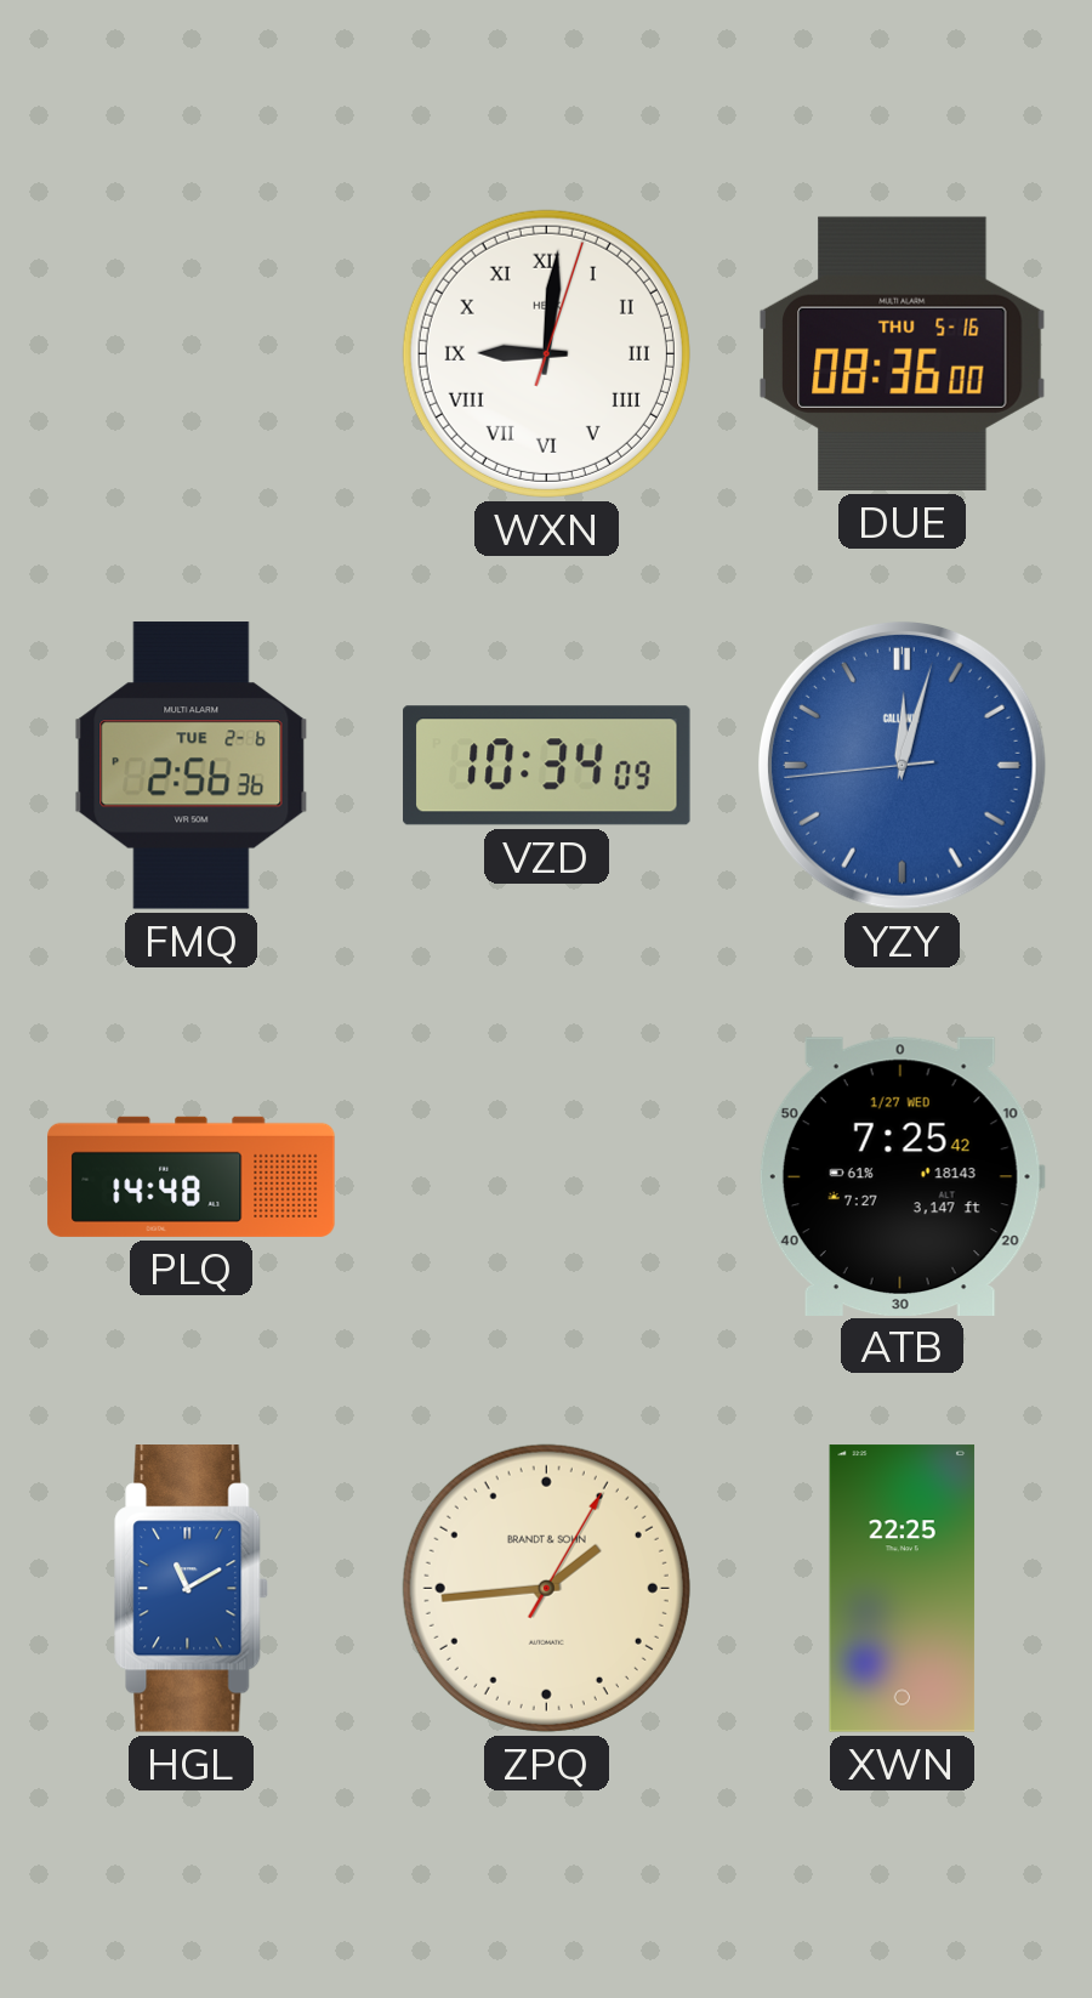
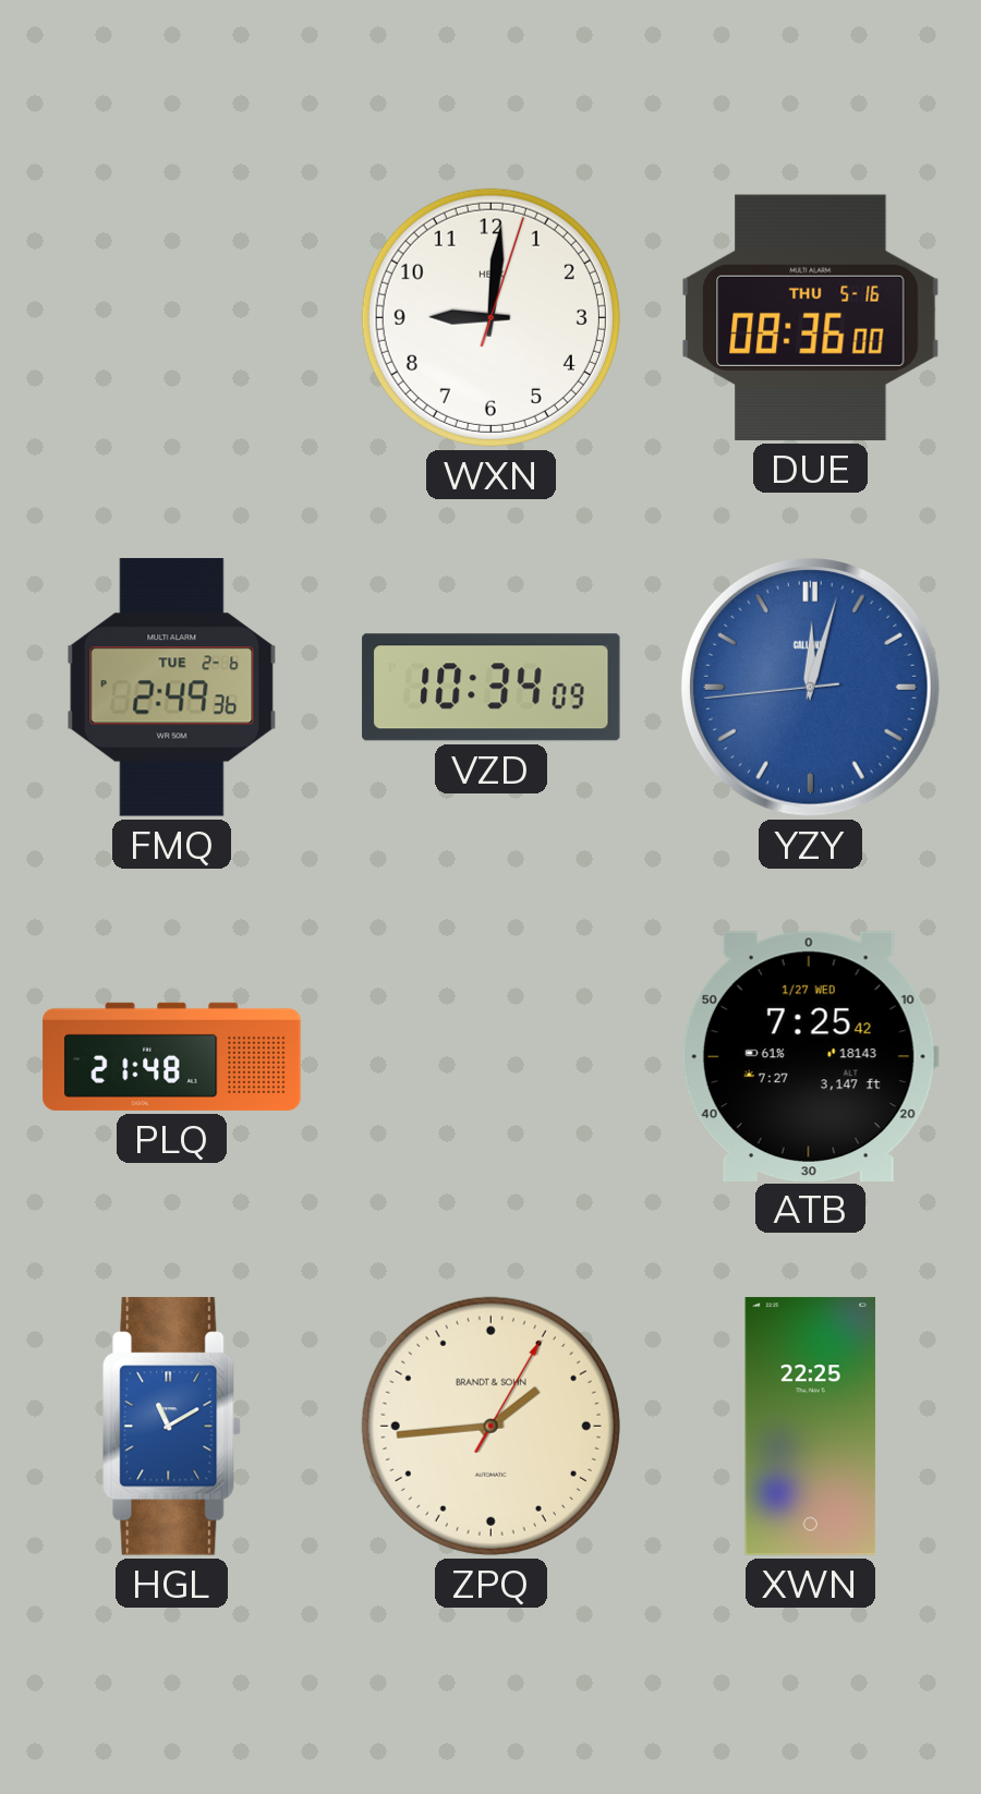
WXN numerals: Roman -> Arabic
FMQ: 2:56 -> 2:49
PLQ: 14:48 -> 21:48
